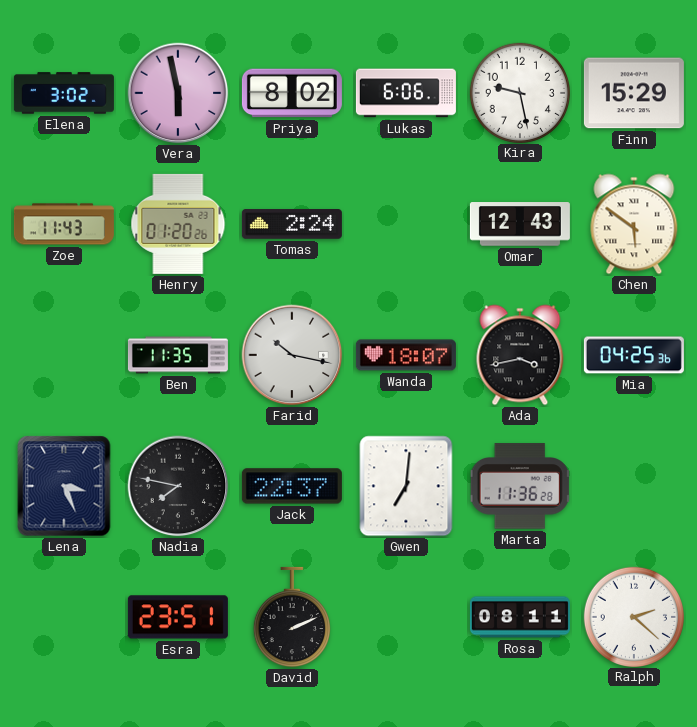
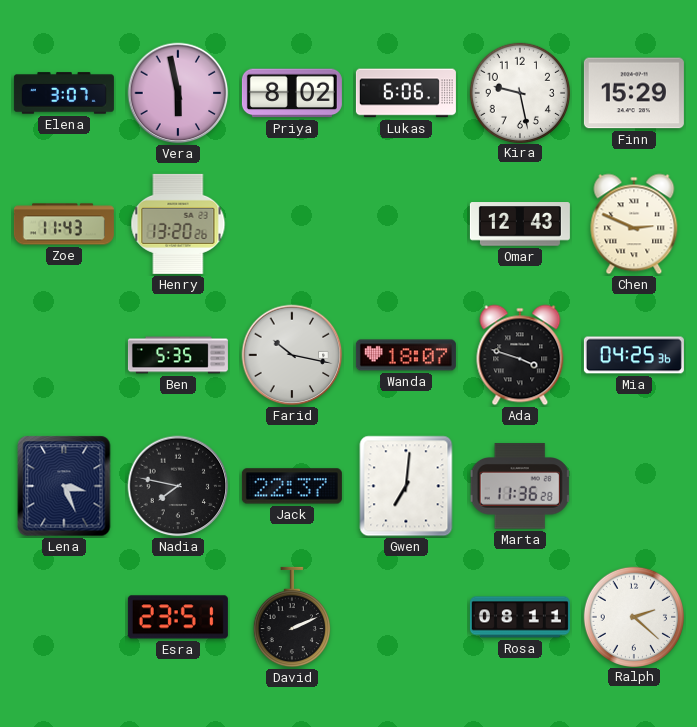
Elena: 3:02 -> 3:07
Henry: 01:20 -> 13:20
Tomas: 2:24 -> none
Chen: 5:51 -> 2:49
Ben: 11:35 -> 5:35
Ada: 3:43 -> 3:48
